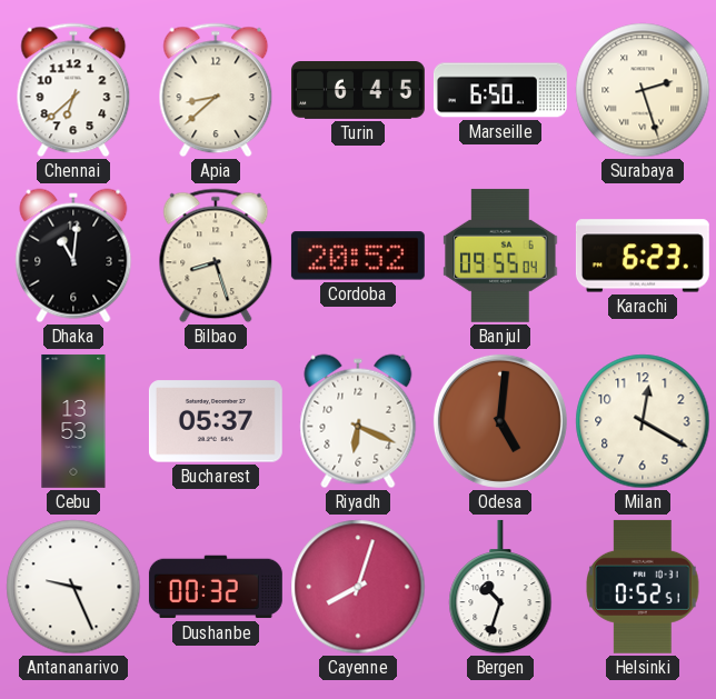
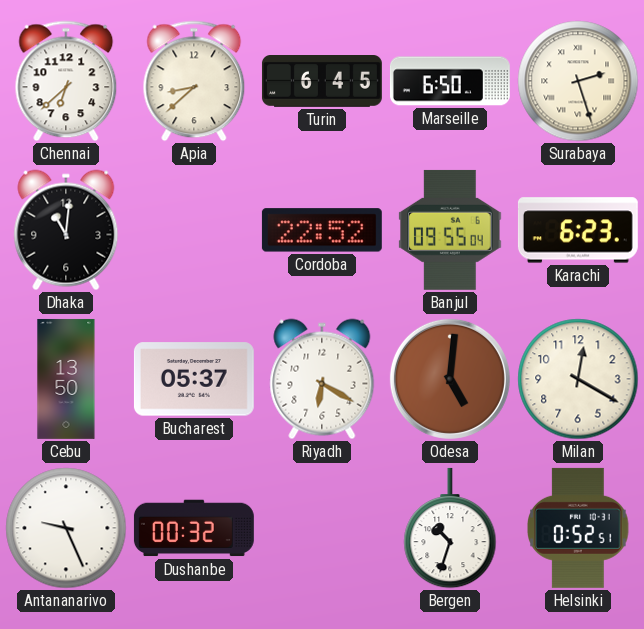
Bilbao: 8:27 -> none
Cordoba: 20:52 -> 22:52
Cebu: 13:53 -> 13:50
Riyadh: 6:19 -> 6:20
Cayenne: 8:03 -> none
